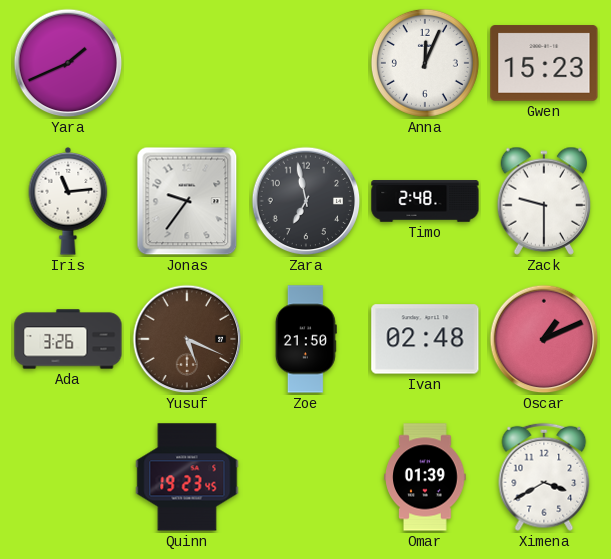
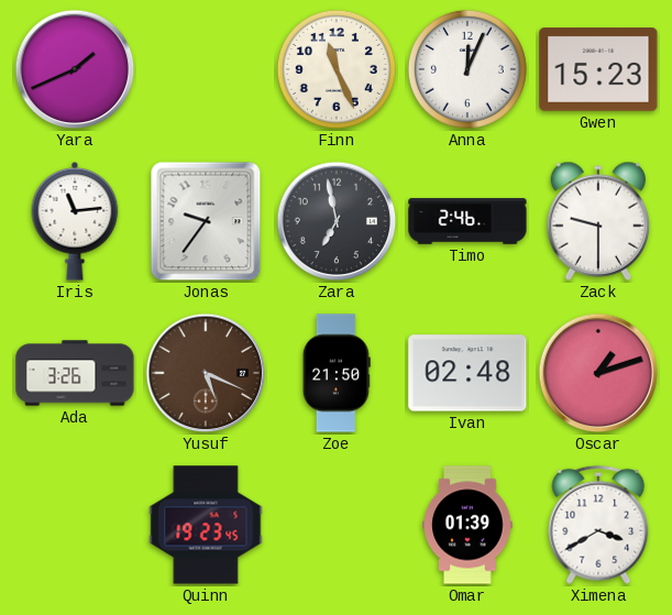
Finn: none -> 11:26
Timo: 2:48 -> 2:46
Oscar: 1:11 -> 1:12
